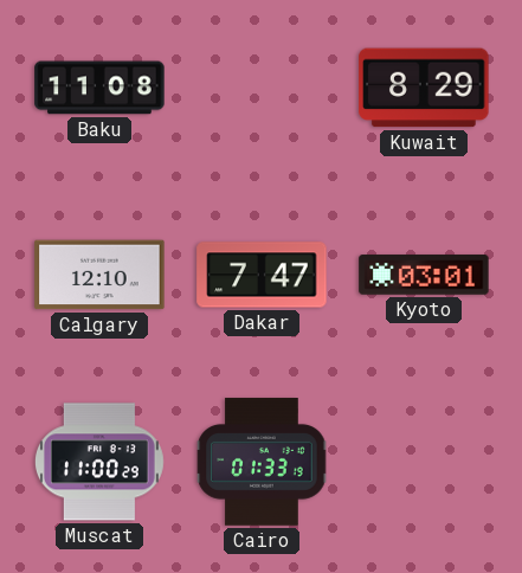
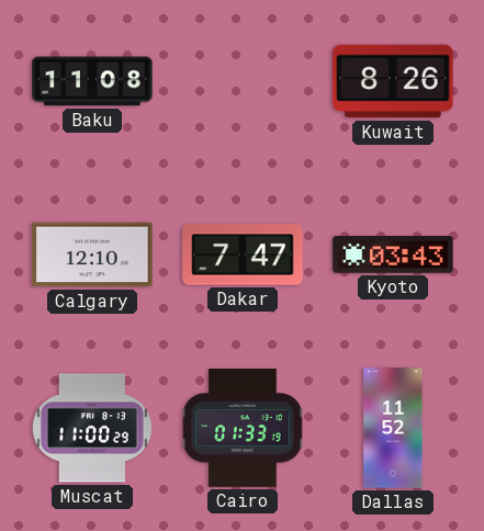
Kuwait: 8:29 -> 8:26
Kyoto: 03:01 -> 03:43
Dallas: none -> 11:52
